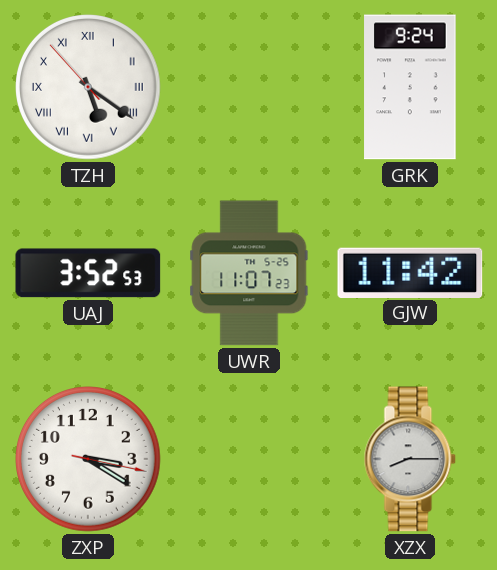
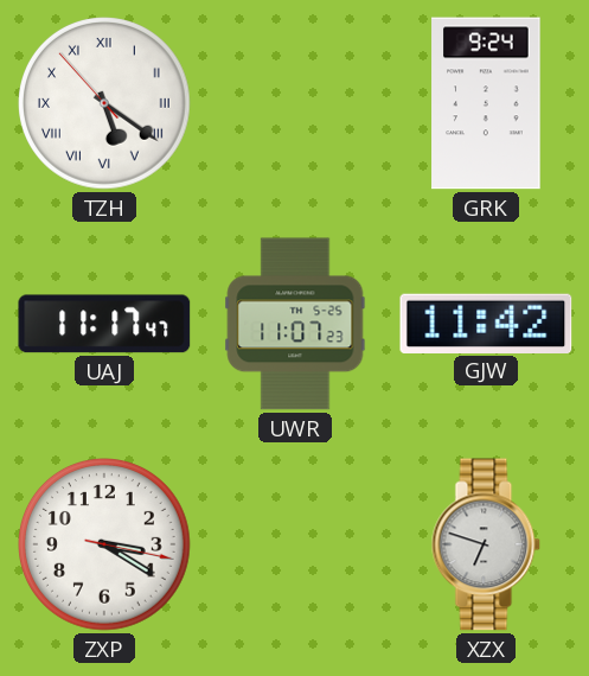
UAJ: 3:52 -> 11:17
XZX: 8:15 -> 6:48
